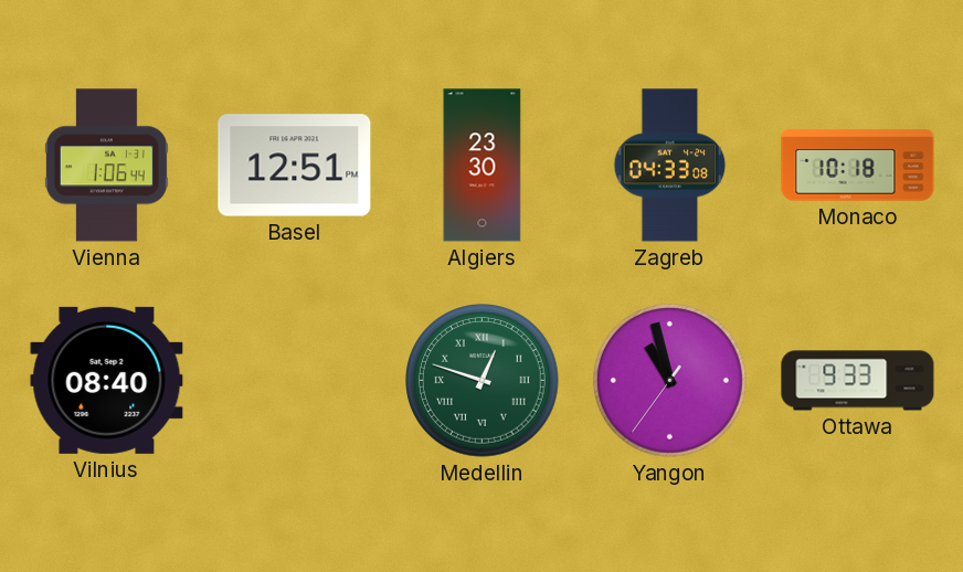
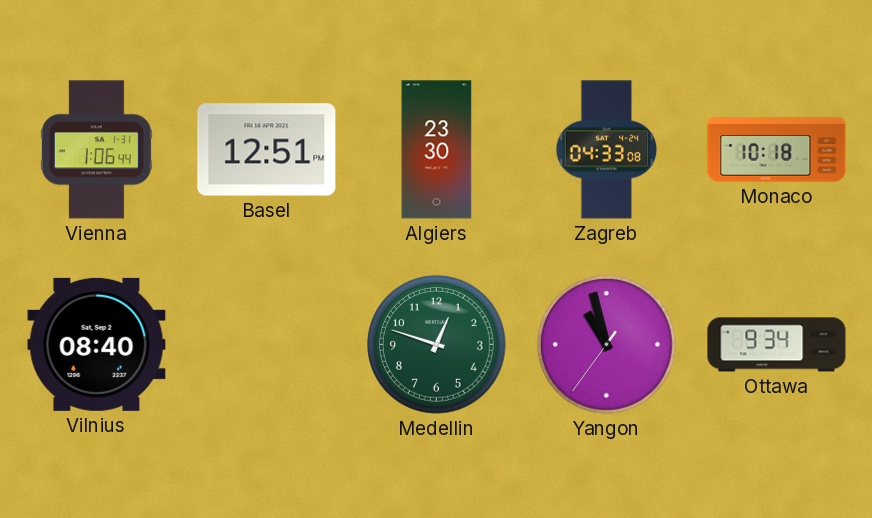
Medellin numerals: Roman -> Arabic
Ottawa: 9:33 -> 9:34
